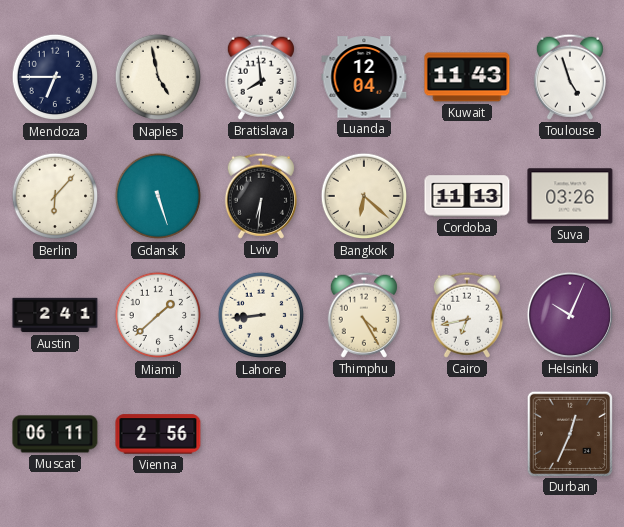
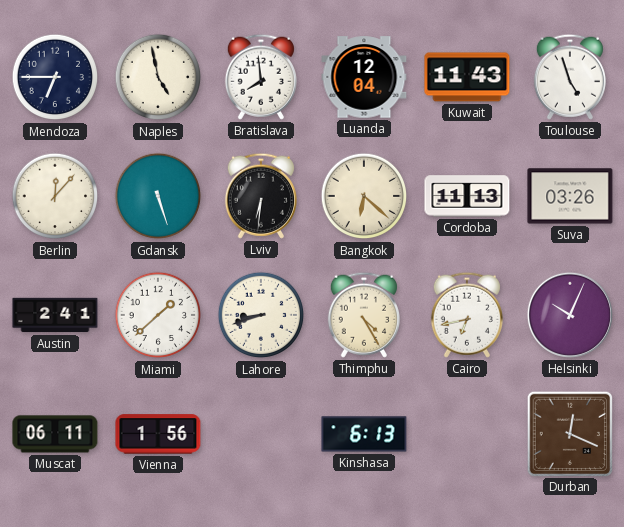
Berlin: 6:07 -> 12:07
Lahore: 8:44 -> 8:42
Vienna: 2:56 -> 1:56
Kinshasa: none -> 6:13
Durban: 12:34 -> 12:19
